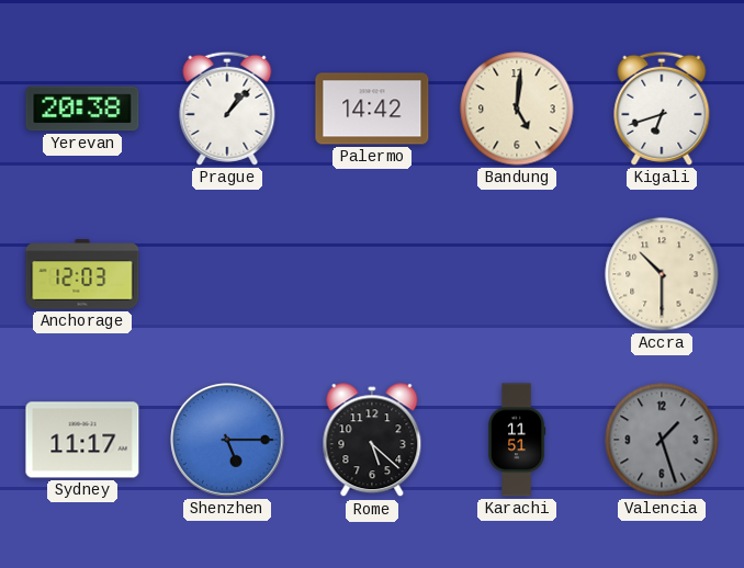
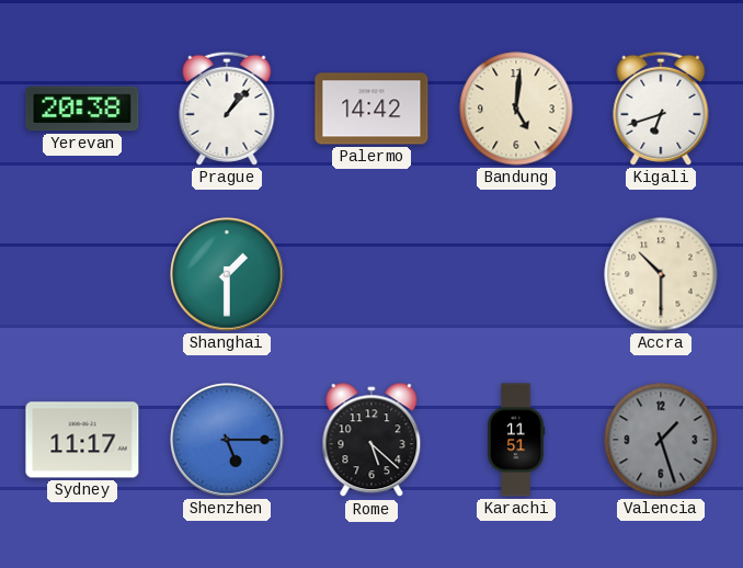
Anchorage: 12:03 -> none
Shanghai: none -> 1:30
